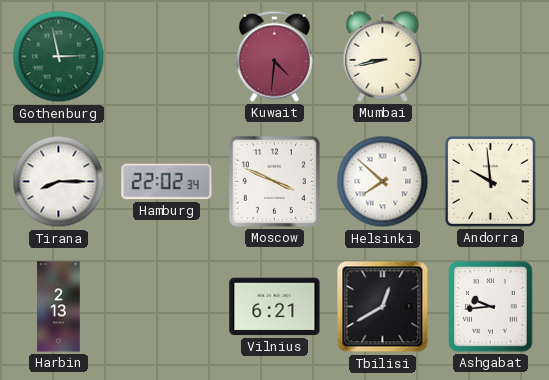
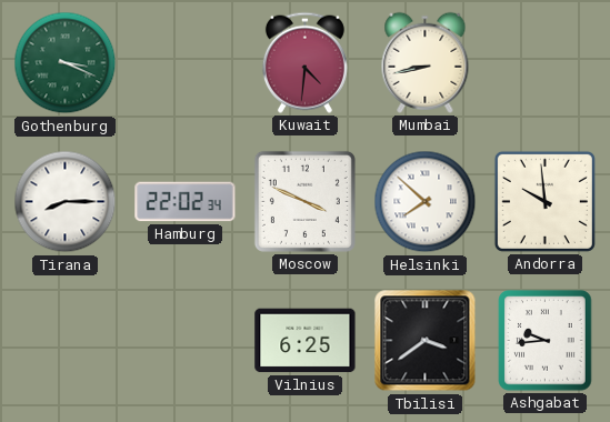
Gothenburg: 2:58 -> 3:19
Harbin: 2:13 -> none
Vilnius: 6:21 -> 6:25
Tbilisi: 12:40 -> 3:39
